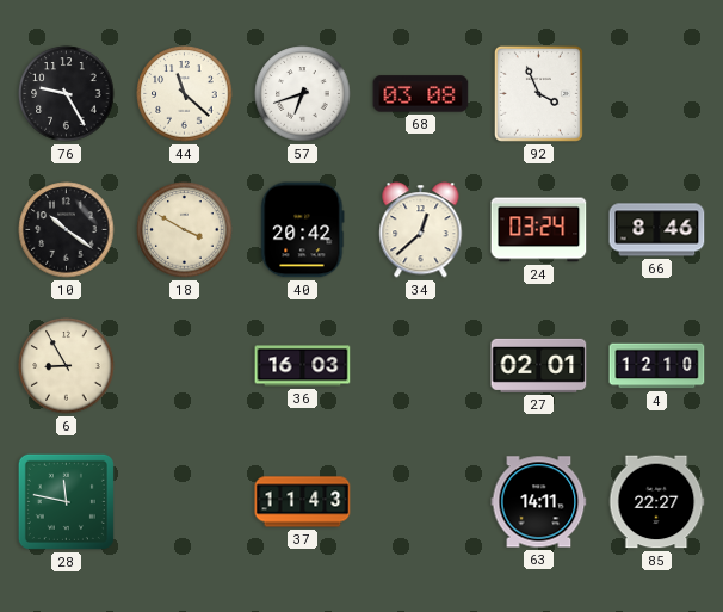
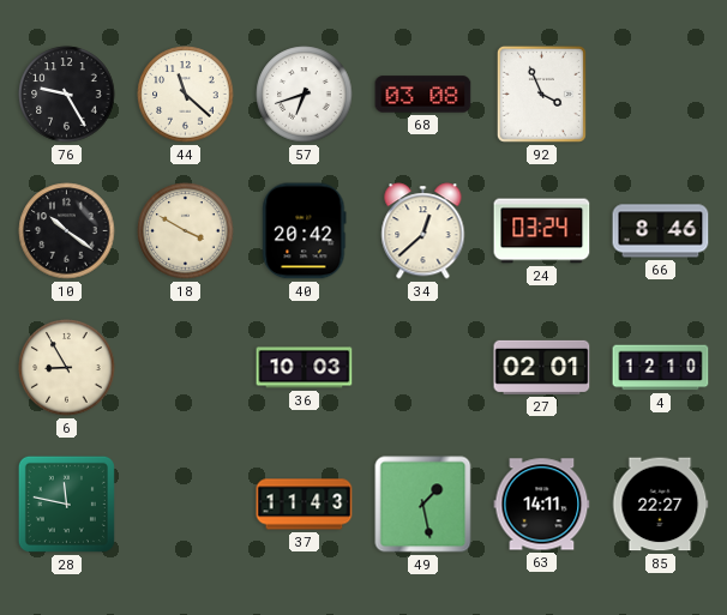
36: 16:03 -> 10:03
49: none -> 1:28
